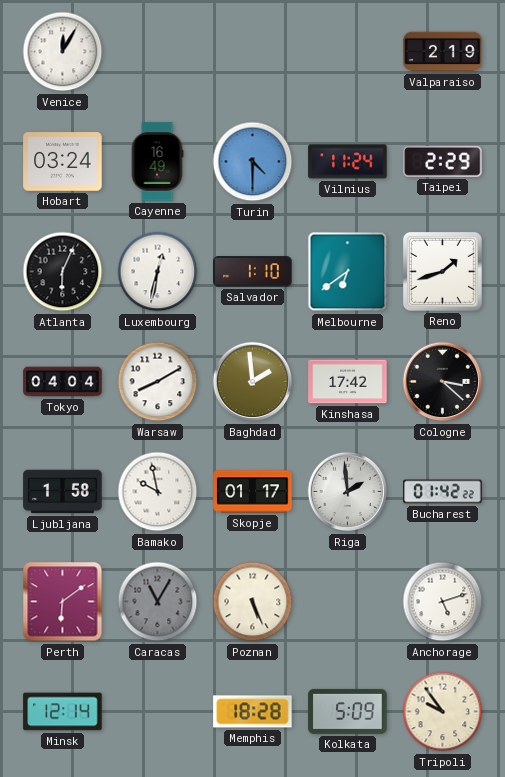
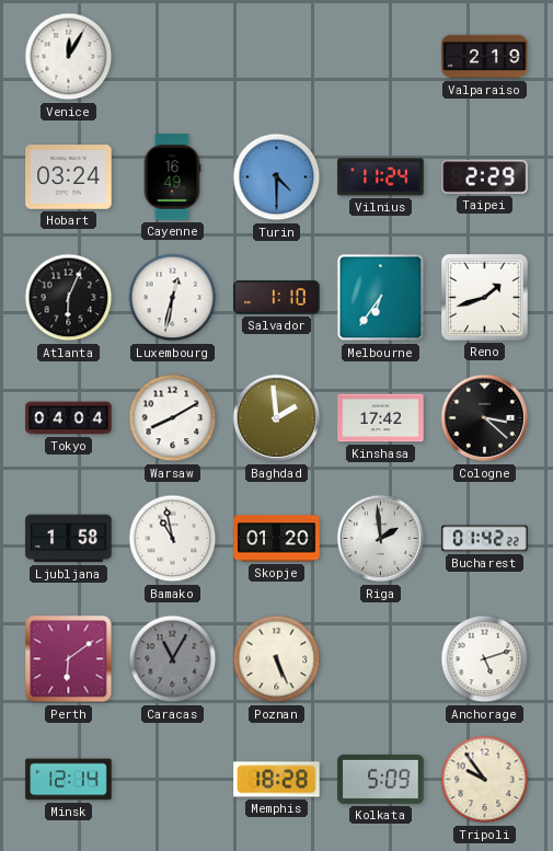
Melbourne: 6:39 -> 6:36
Bamako: 9:58 -> 10:58
Skopje: 01:17 -> 01:20
